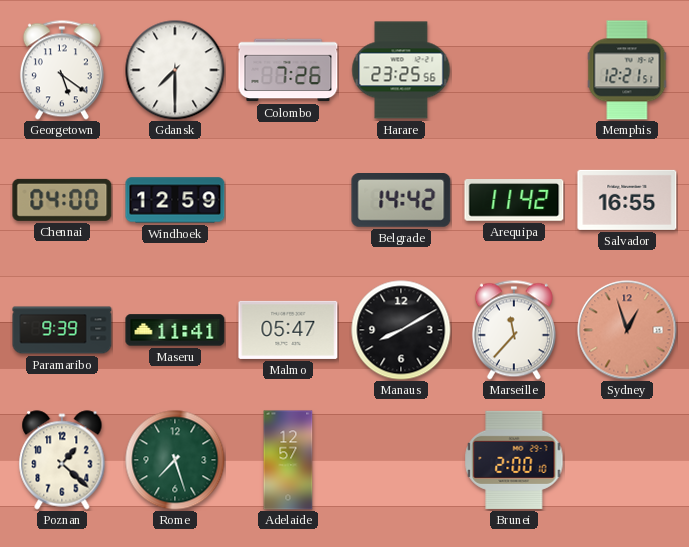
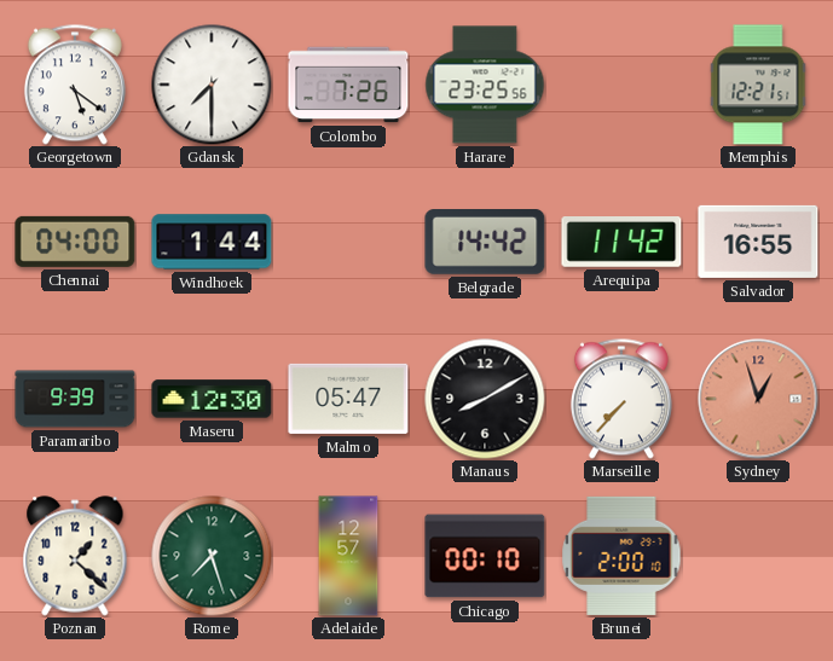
Windhoek: 12:59 -> 1:44
Maseru: 11:41 -> 12:30
Marseille: 11:37 -> 7:37
Chicago: none -> 00:10
